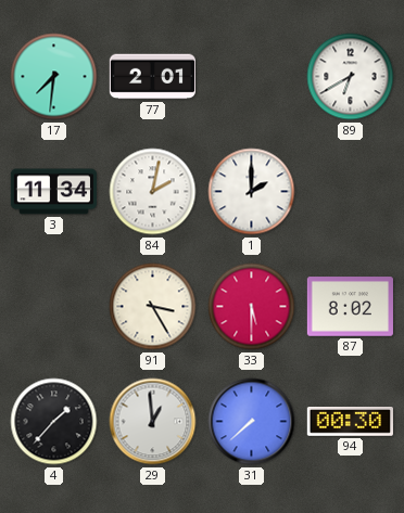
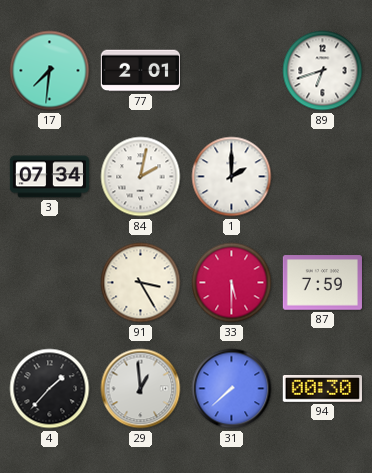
89: 6:40 -> 6:42
3: 11:34 -> 07:34
87: 8:02 -> 7:59
